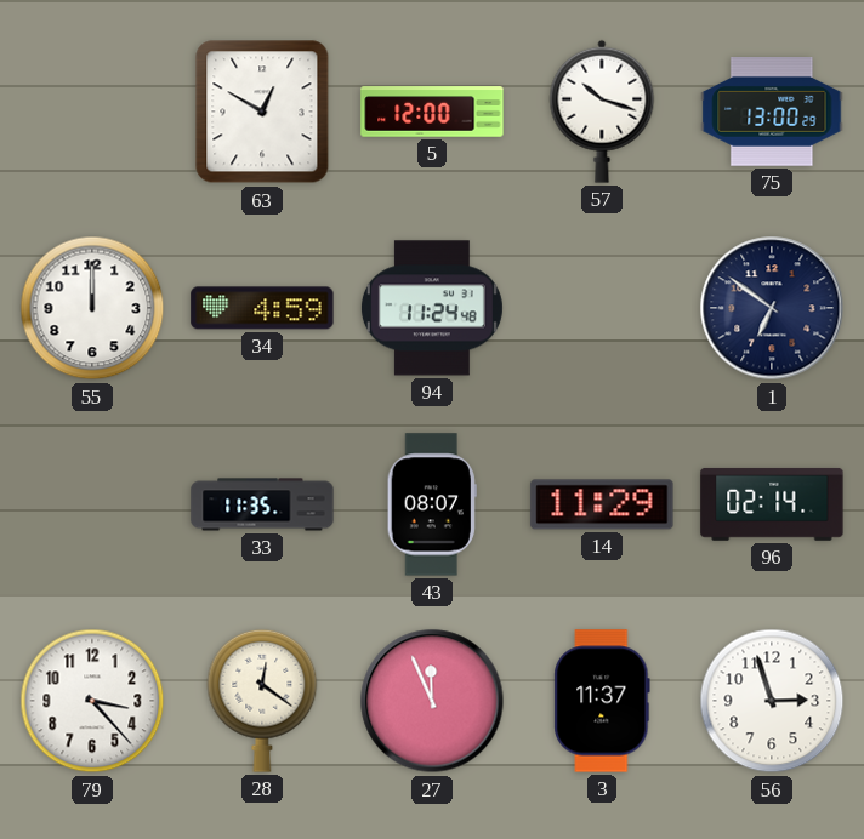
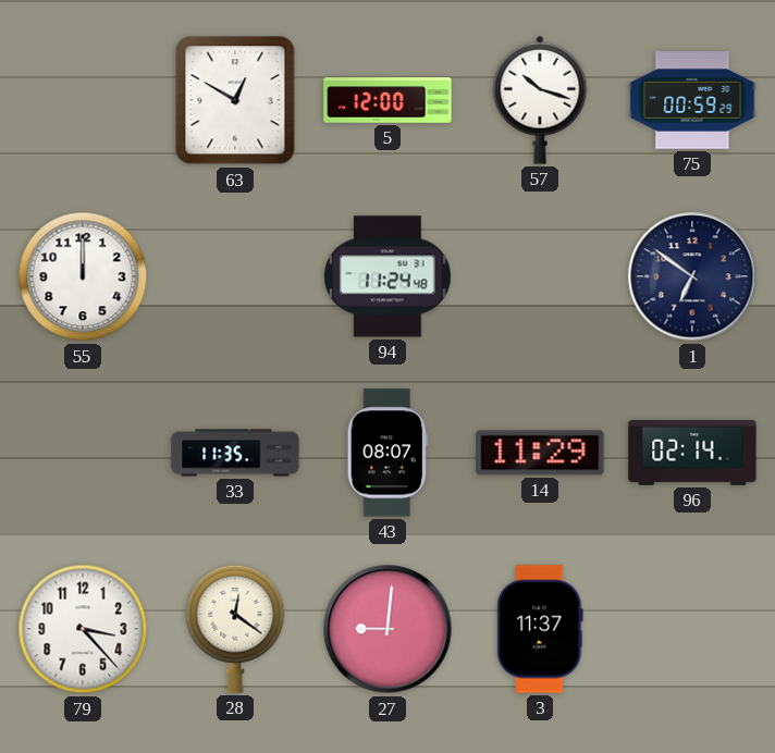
75: 13:00 -> 00:59
34: 4:59 -> none
27: 11:56 -> 9:01
56: 2:57 -> none
